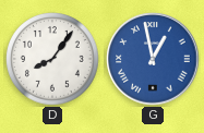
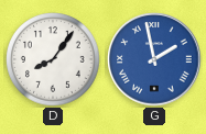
G: 12:58 -> 1:58
